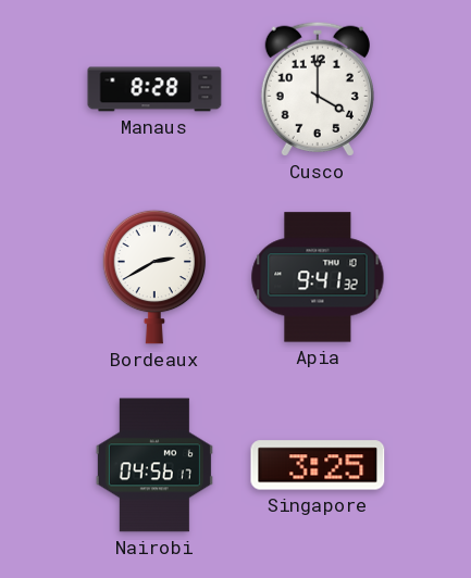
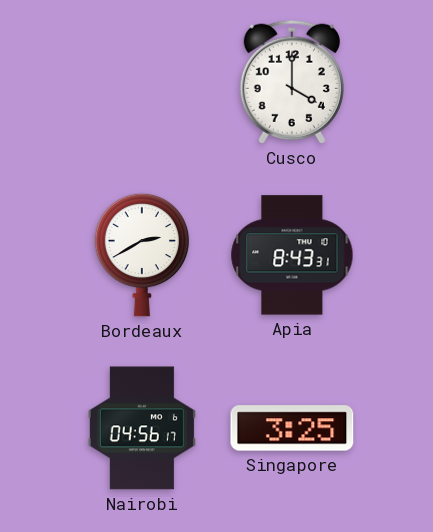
Manaus: 8:28 -> none
Apia: 9:41 -> 8:43
